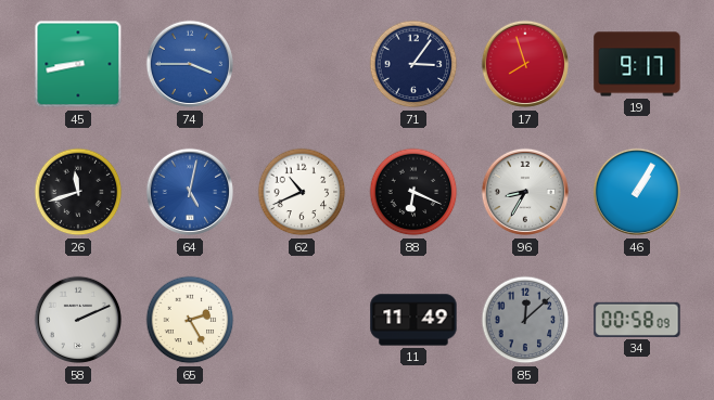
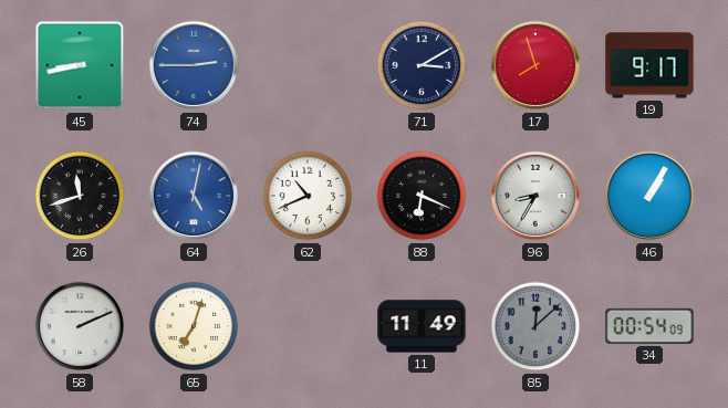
74: 3:45 -> 2:45
71: 3:06 -> 3:10
65: 2:25 -> 7:03
34: 00:58 -> 00:54
